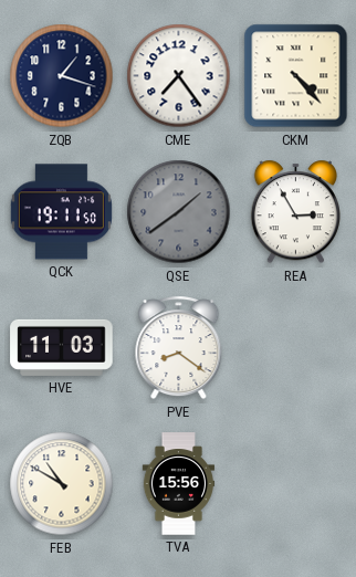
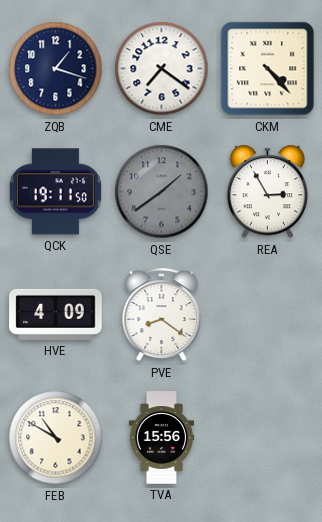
CME: 7:24 -> 7:21
HVE: 11:03 -> 4:09
